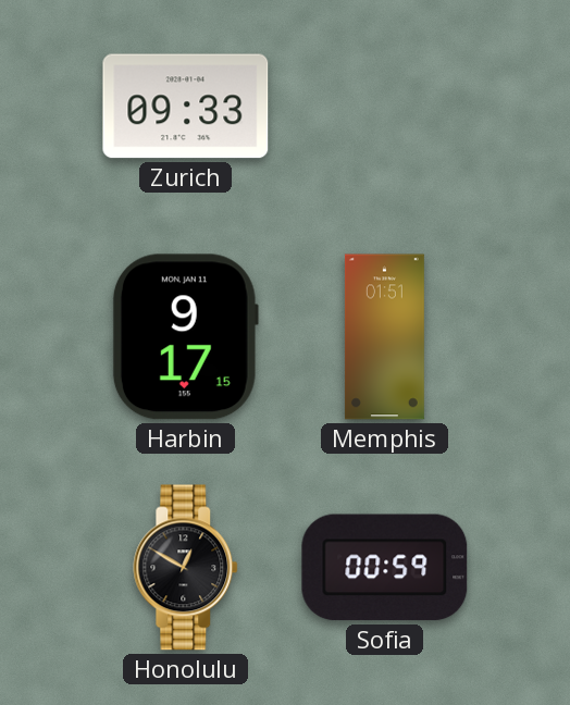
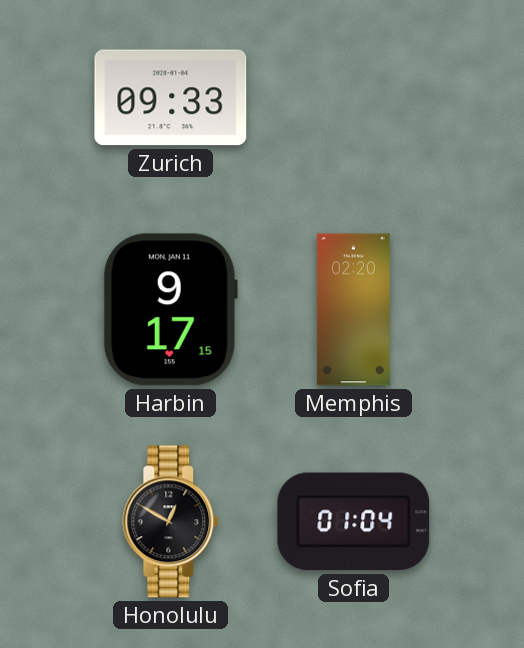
Memphis: 01:51 -> 02:20
Sofia: 00:59 -> 01:04
